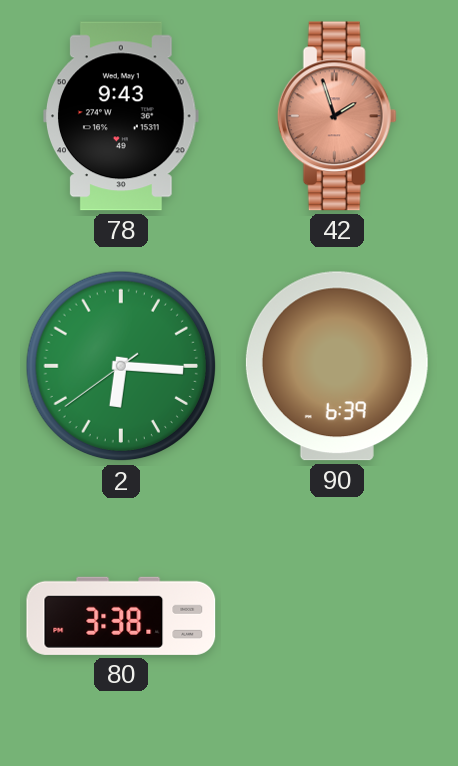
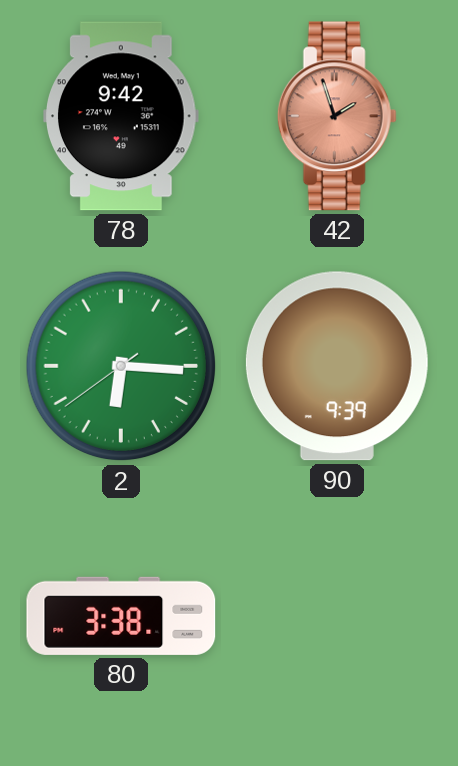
78: 9:43 -> 9:42
90: 6:39 -> 9:39
